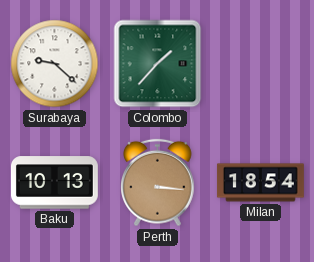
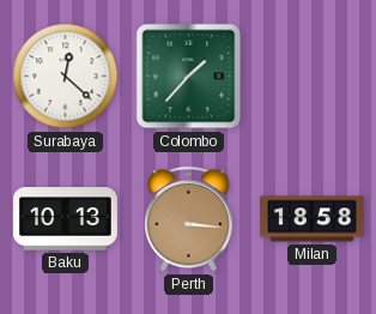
Surabaya: 9:22 -> 12:22
Milan: 18:54 -> 18:58
